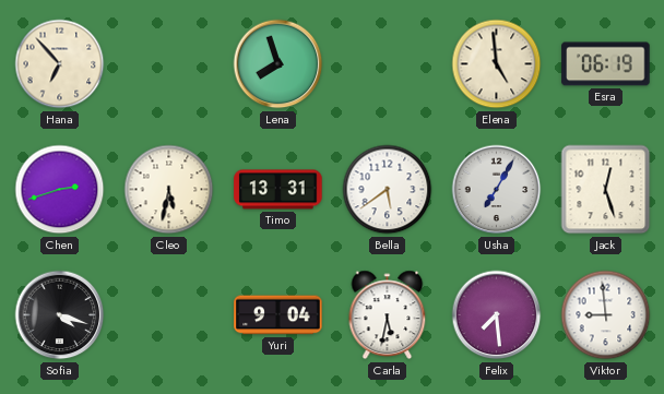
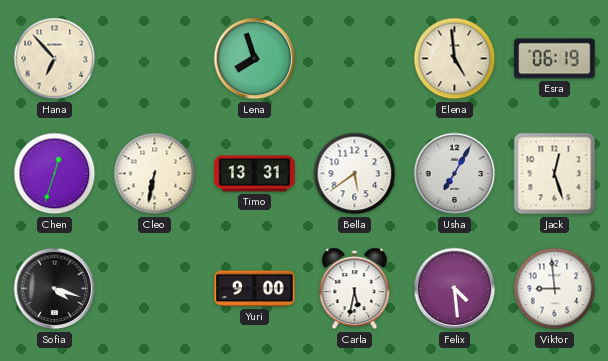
Chen: 2:42 -> 12:33
Cleo: 5:32 -> 6:32
Yuri: 9:04 -> 9:00
Felix: 7:29 -> 4:29
